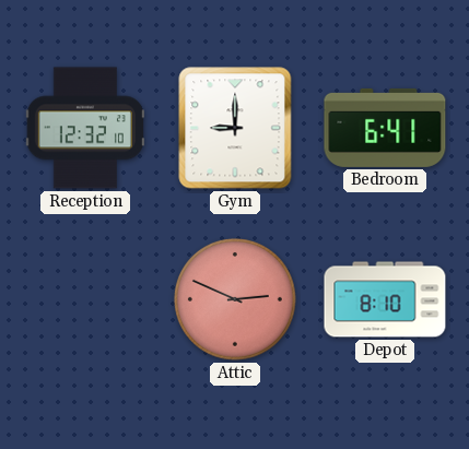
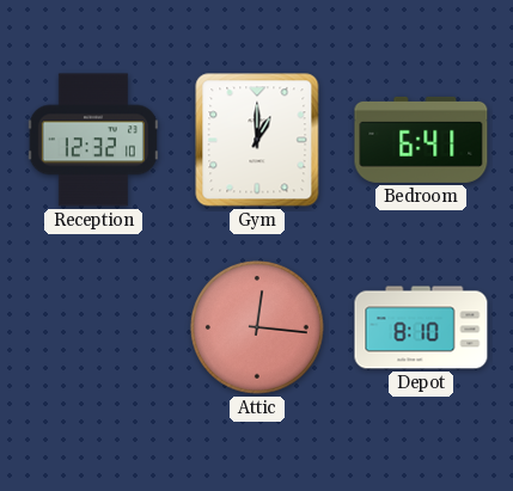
Gym: 9:00 -> 1:00
Attic: 2:49 -> 12:16
